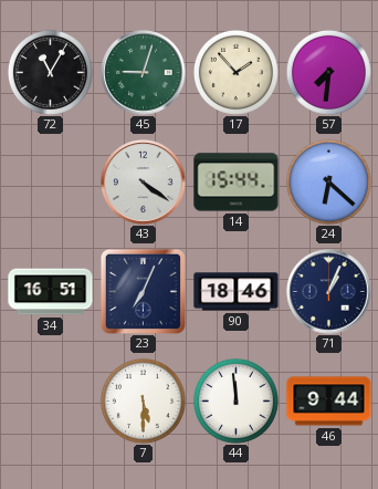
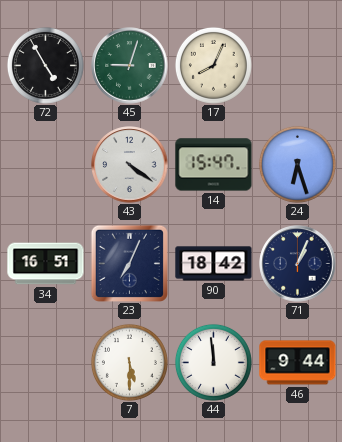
72: 11:05 -> 4:55
17: 1:53 -> 8:04
57: 7:31 -> none
14: 15:44 -> 15:47
24: 6:22 -> 6:27
90: 18:46 -> 18:42
